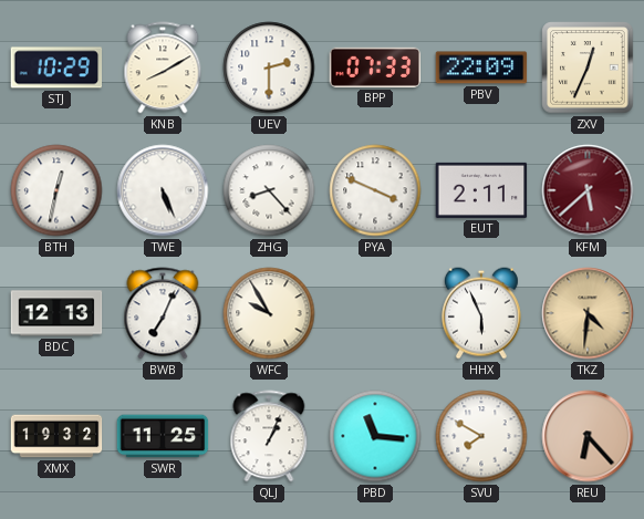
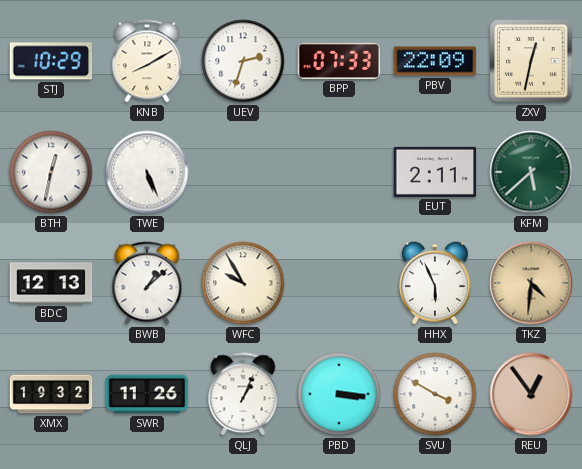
UEV: 2:30 -> 2:33
ZXV: 12:34 -> 12:32
ZHG: 8:23 -> none
PYA: 3:49 -> none
KFM dial: burgundy -> green
BWB: 7:04 -> 1:08
SWR: 11:25 -> 11:26
PBD: 11:16 -> 3:16
SVU: 7:50 -> 3:50
REU: 6:23 -> 12:54
